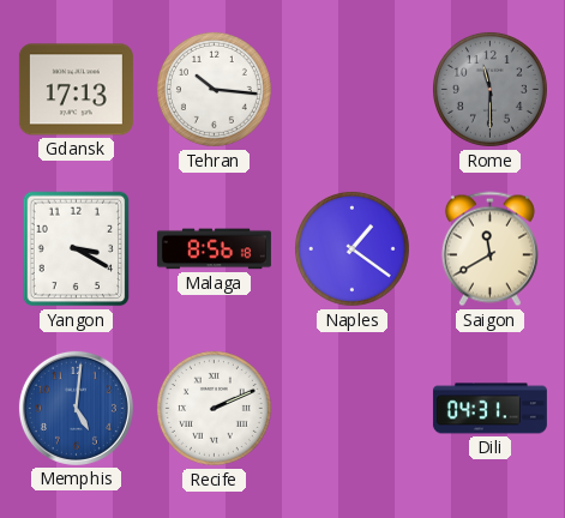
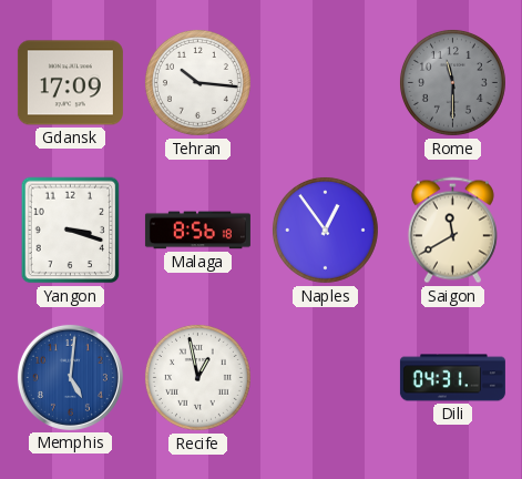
Gdansk: 17:13 -> 17:09
Yangon: 3:20 -> 3:18
Naples: 1:21 -> 12:54
Recife: 2:11 -> 12:58
